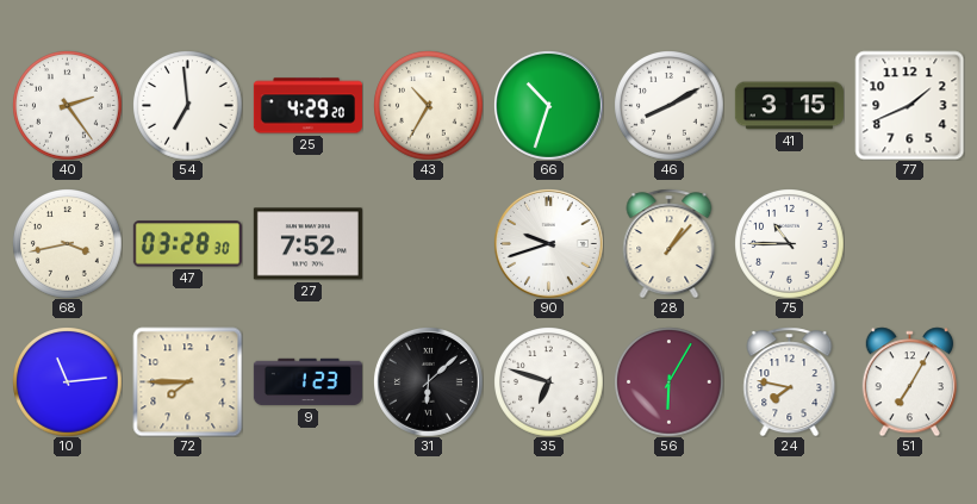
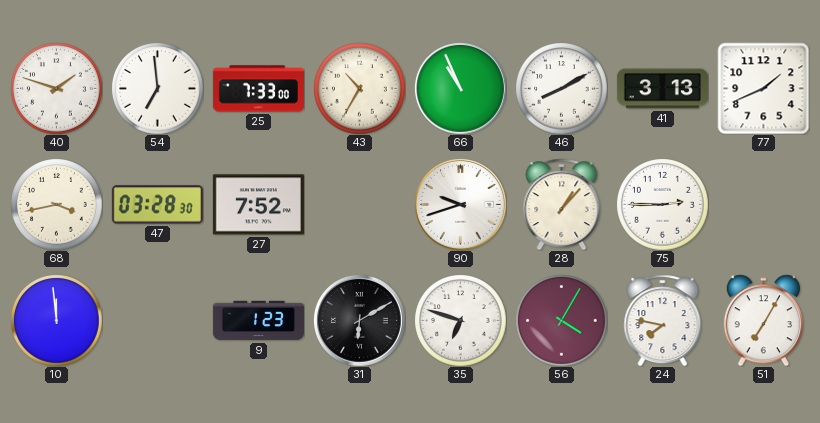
40: 2:24 -> 1:48
25: 4:29 -> 7:33
66: 10:33 -> 10:56
41: 3:15 -> 3:13
75: 10:45 -> 2:45
10: 11:14 -> 11:59
72: 7:45 -> none
31: 6:08 -> 6:10
56: 6:05 -> 4:05
